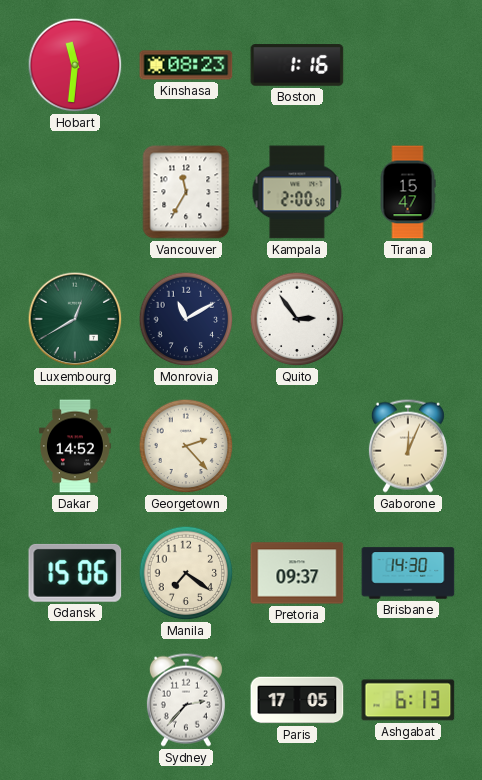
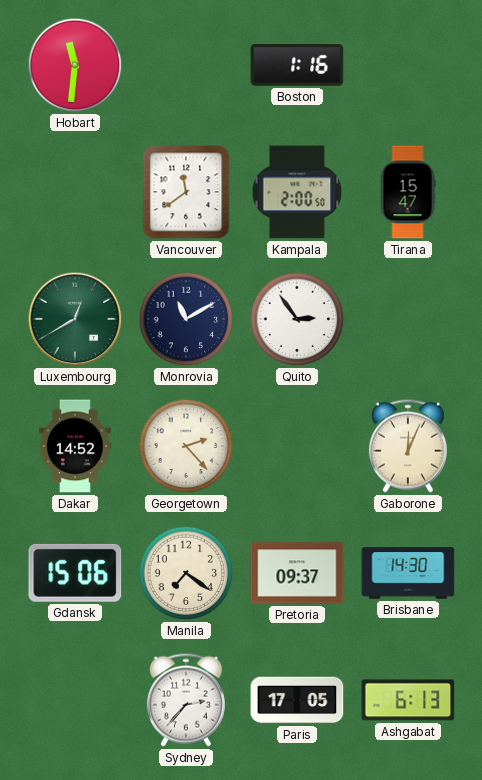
Kinshasa: 08:23 -> none
Vancouver: 11:35 -> 11:39
